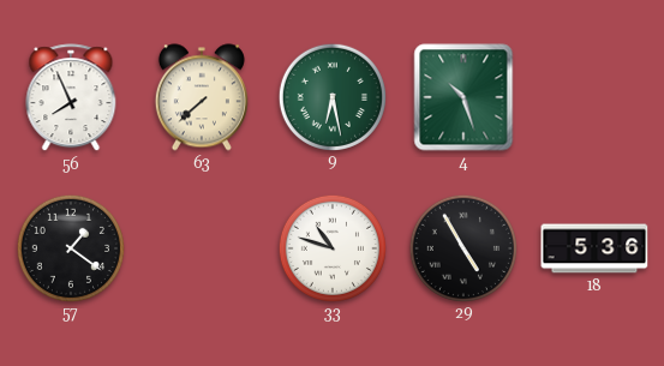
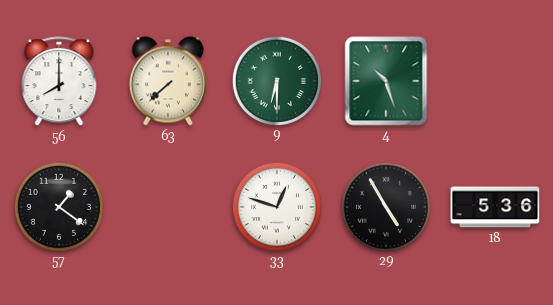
56: 7:56 -> 8:00
9: 6:28 -> 6:30
33: 10:48 -> 12:48
